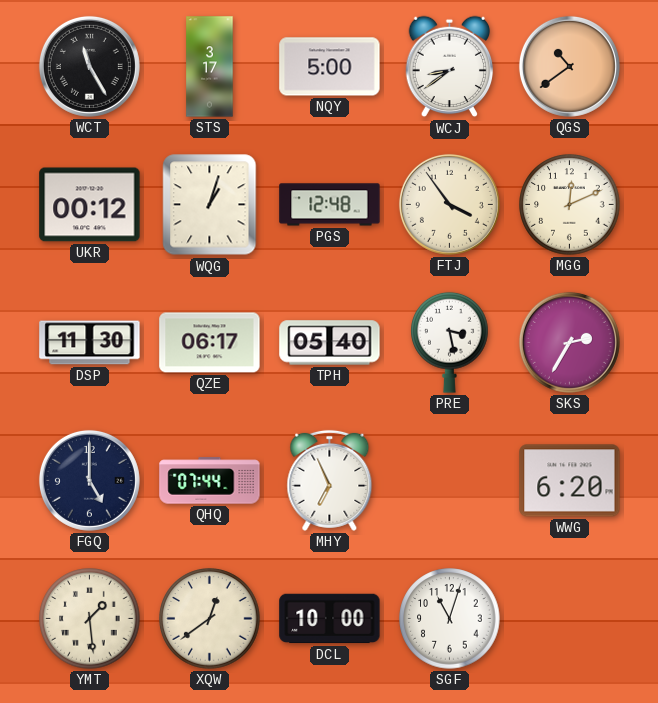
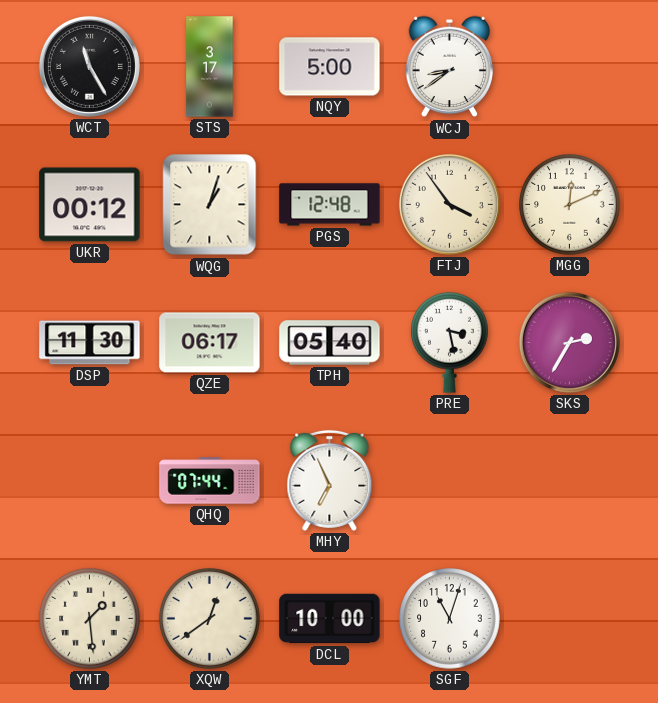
QGS: 10:39 -> none
FGQ: 5:00 -> none
WWG: 6:20 -> none
